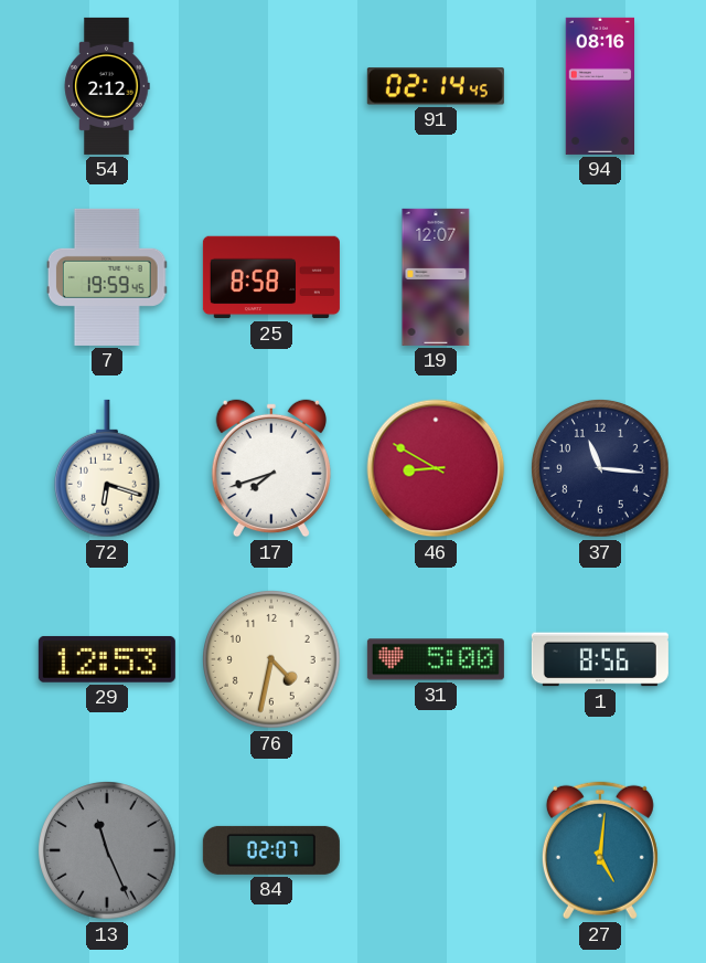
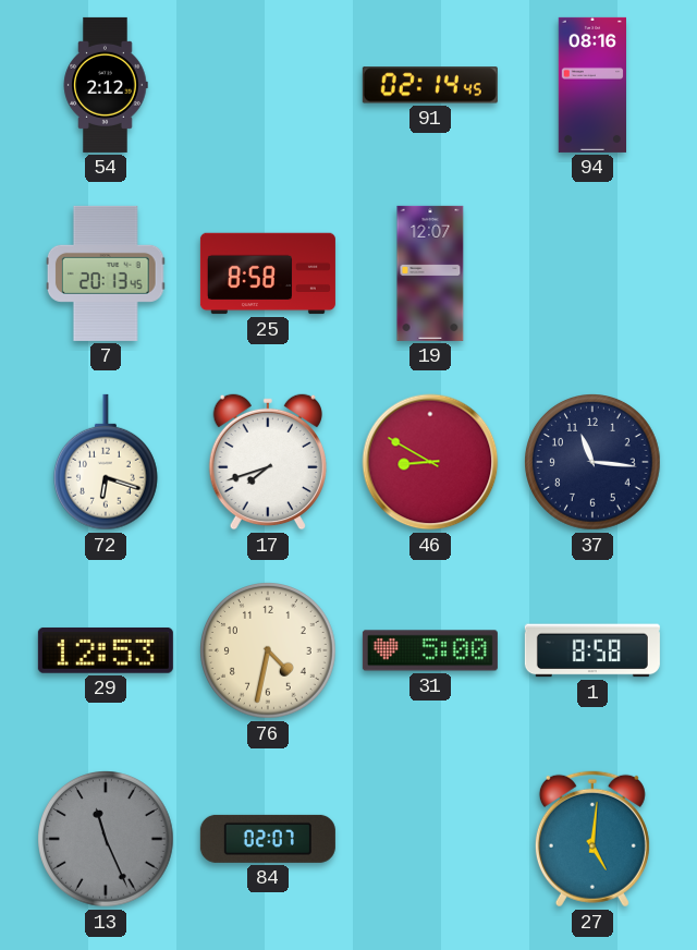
7: 19:59 -> 20:13
1: 8:56 -> 8:58
